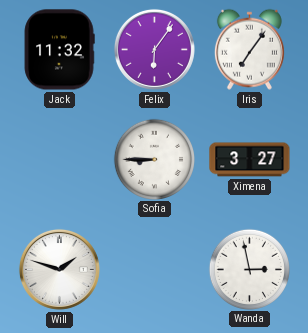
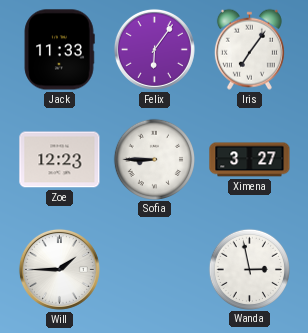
Jack: 11:32 -> 11:33
Zoe: none -> 12:23
Will: 1:48 -> 1:45
